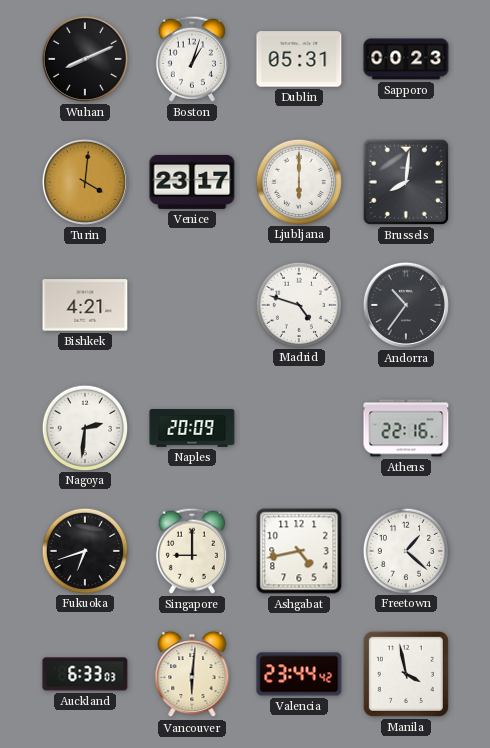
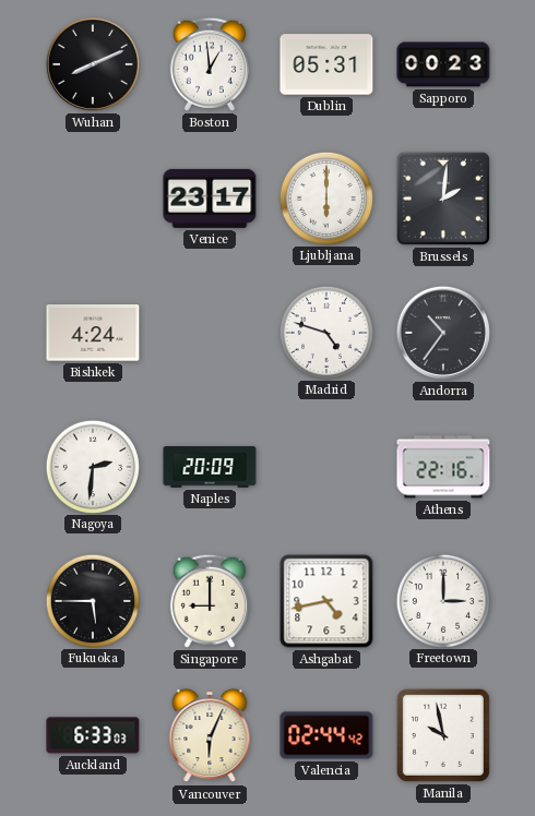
Boston: 1:03 -> 12:59
Turin: 4:01 -> none
Brussels: 8:01 -> 2:01
Bishkek: 4:21 -> 4:24
Fukuoka: 6:42 -> 5:45
Freetown: 1:22 -> 3:00
Vancouver: 6:01 -> 6:04
Valencia: 23:44 -> 02:44
Manila: 3:58 -> 9:58
